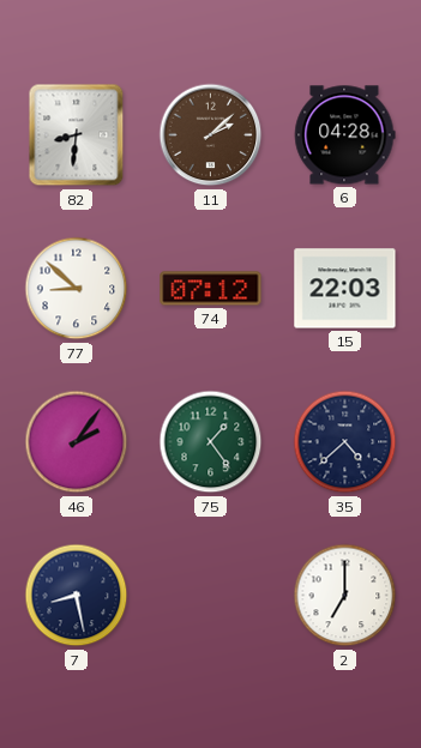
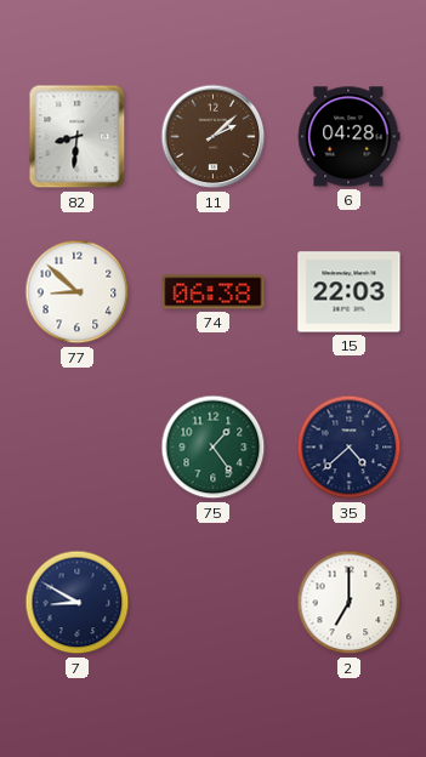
74: 07:12 -> 06:38
46: 2:06 -> none
7: 8:28 -> 8:50
